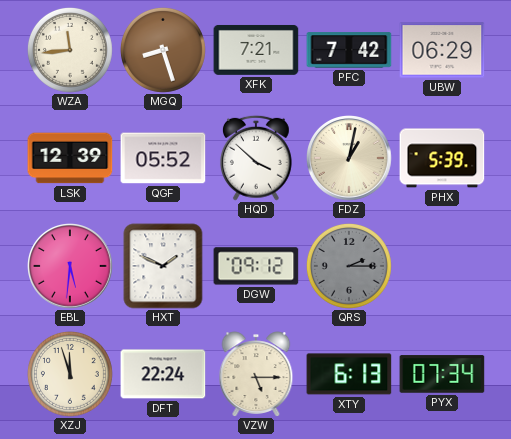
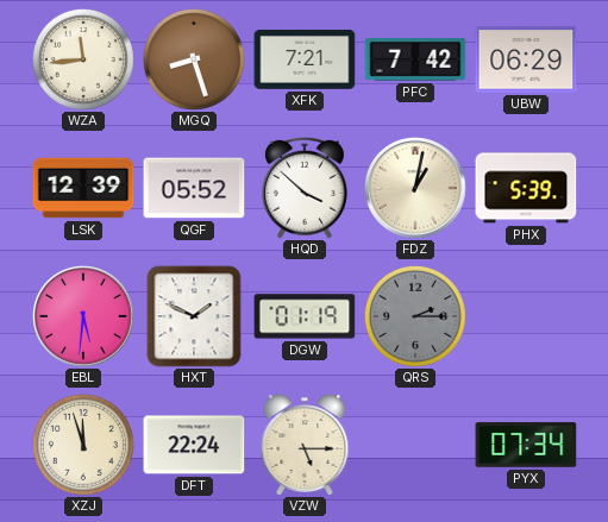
DGW: 09:12 -> 01:19
XTY: 6:13 -> none
